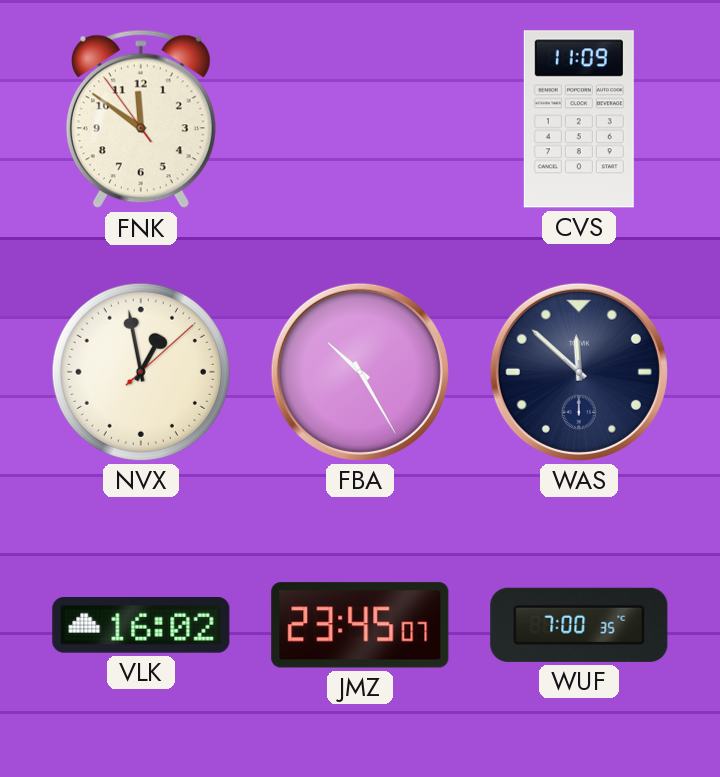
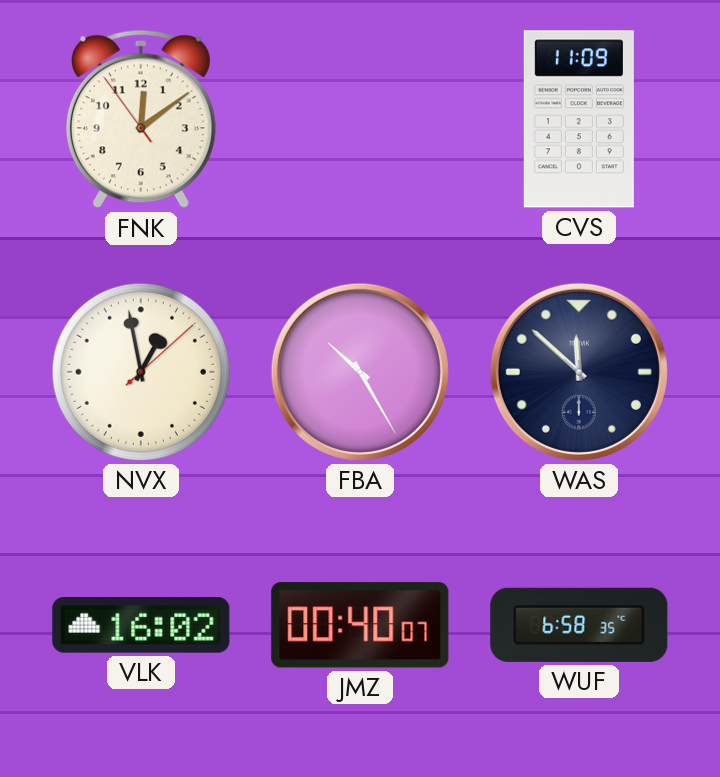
FNK: 11:50 -> 12:08
JMZ: 23:45 -> 00:40
WUF: 7:00 -> 6:58
